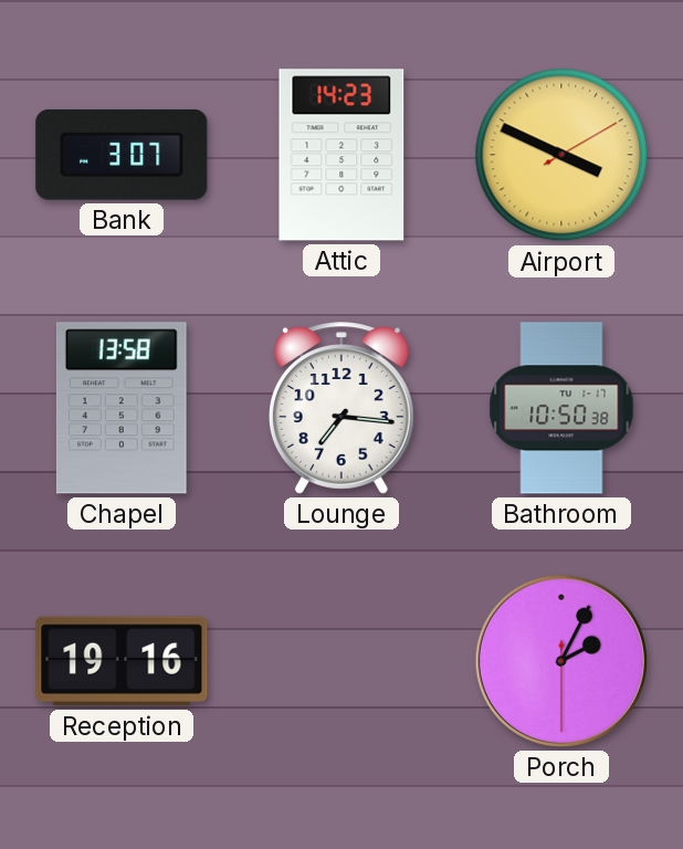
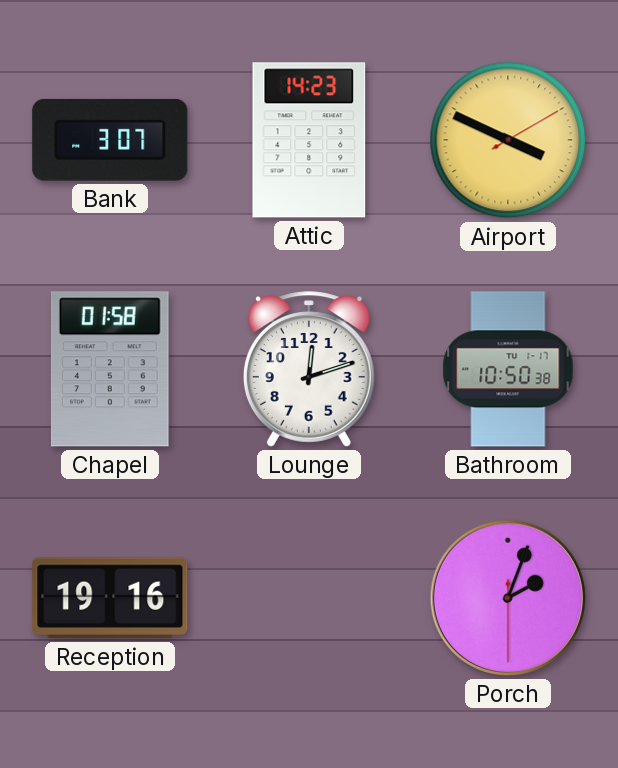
Chapel: 13:58 -> 01:58
Lounge: 7:16 -> 12:12
Porch: 2:04 -> 2:03
